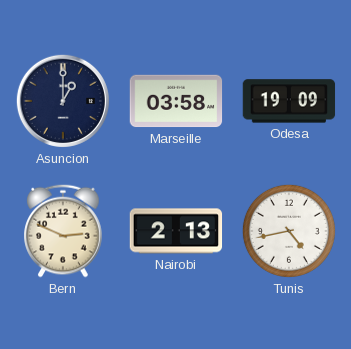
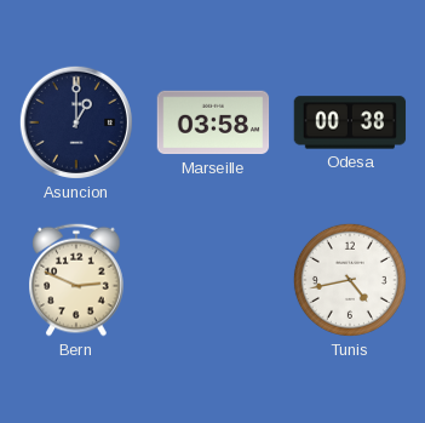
Odesa: 19:09 -> 00:38
Nairobi: 2:13 -> none
